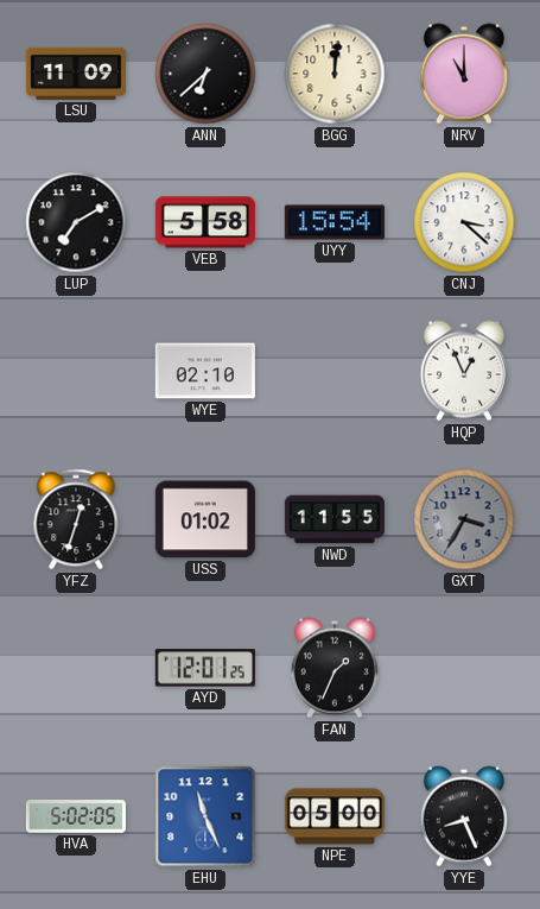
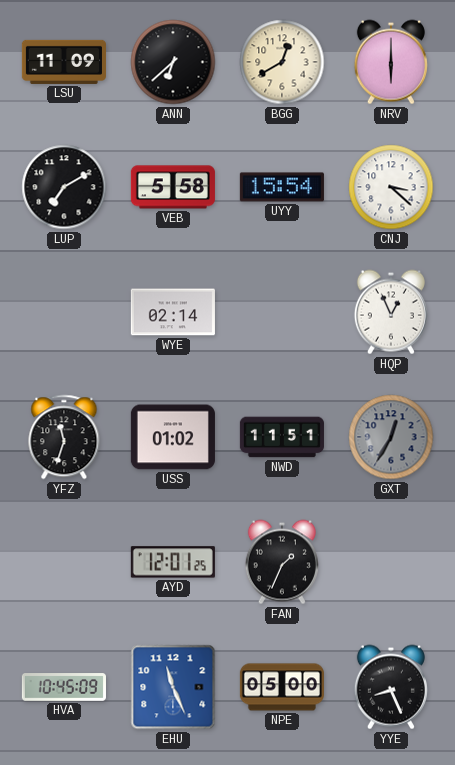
BGG: 12:01 -> 12:40
NRV: 11:00 -> 6:00
WYE: 02:10 -> 02:14
YFZ: 12:33 -> 11:33
NWD: 11:55 -> 11:51
GXT: 3:35 -> 12:35
HVA: 5:02 -> 10:45
